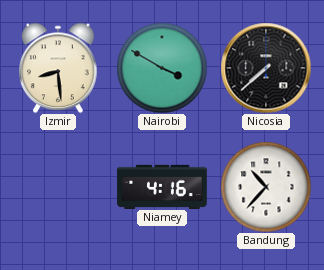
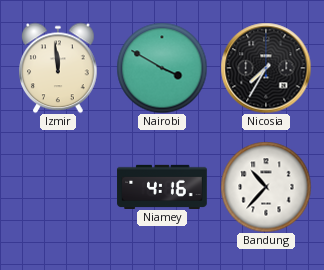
Izmir: 8:29 -> 11:59
Nicosia: 7:38 -> 7:35
